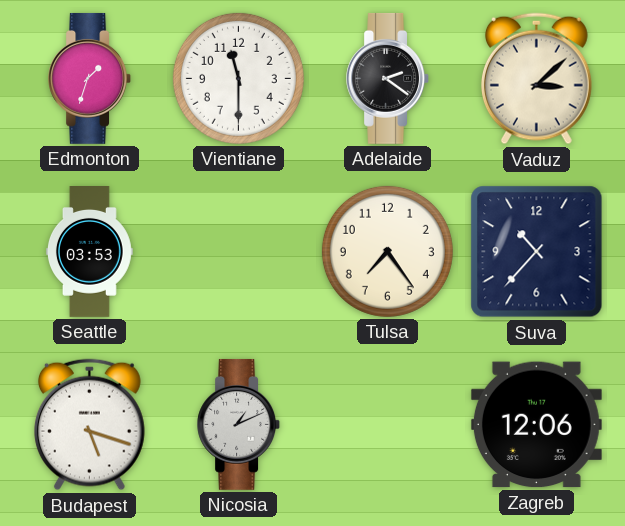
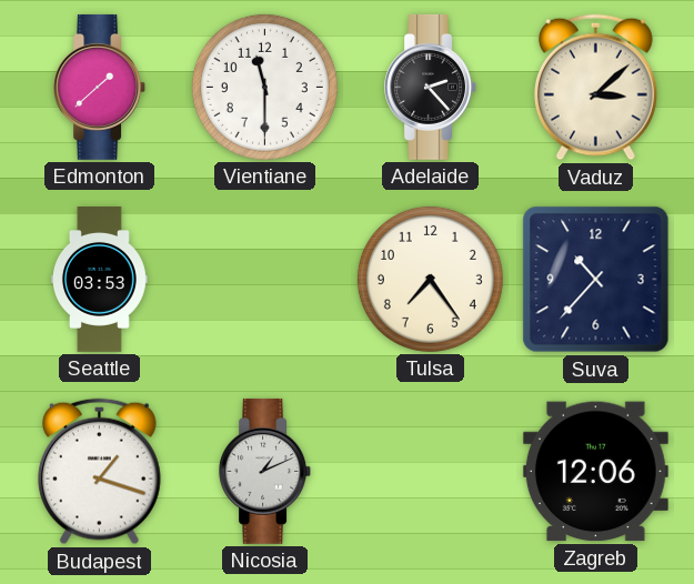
Edmonton: 1:33 -> 1:38
Adelaide: 2:21 -> 2:23
Budapest: 5:18 -> 1:18
